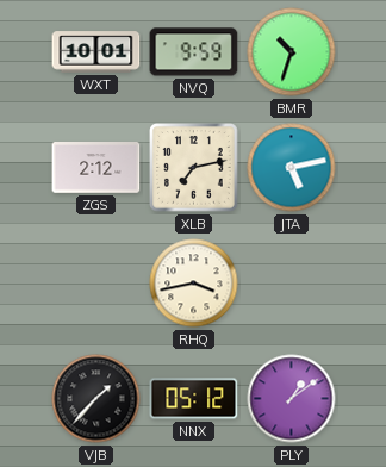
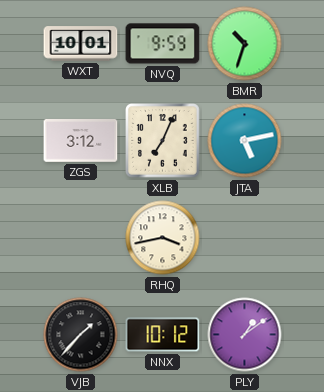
ZGS: 2:12 -> 3:12
XLB: 7:13 -> 7:04
NNX: 05:12 -> 10:12
